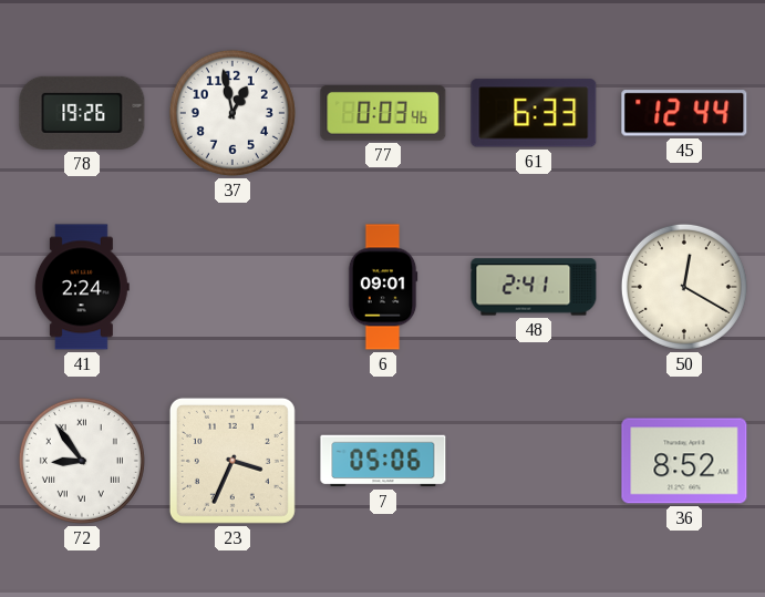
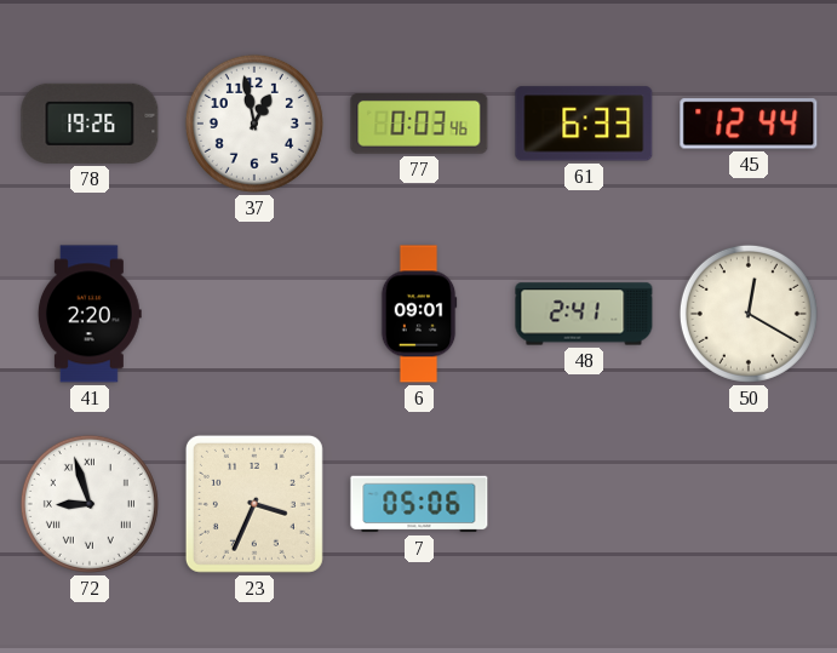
41: 2:24 -> 2:20
72: 8:54 -> 8:57
36: 8:52 -> none
